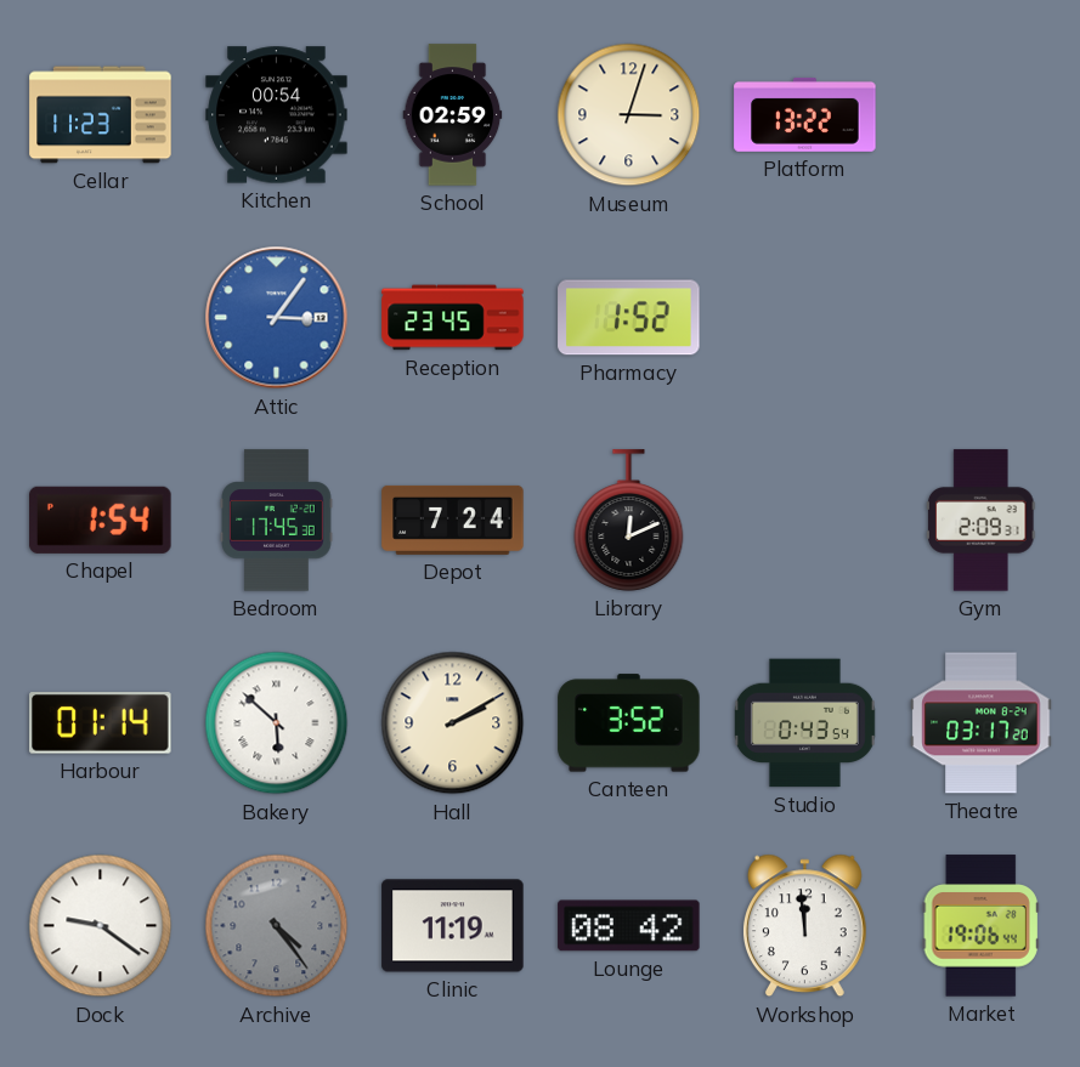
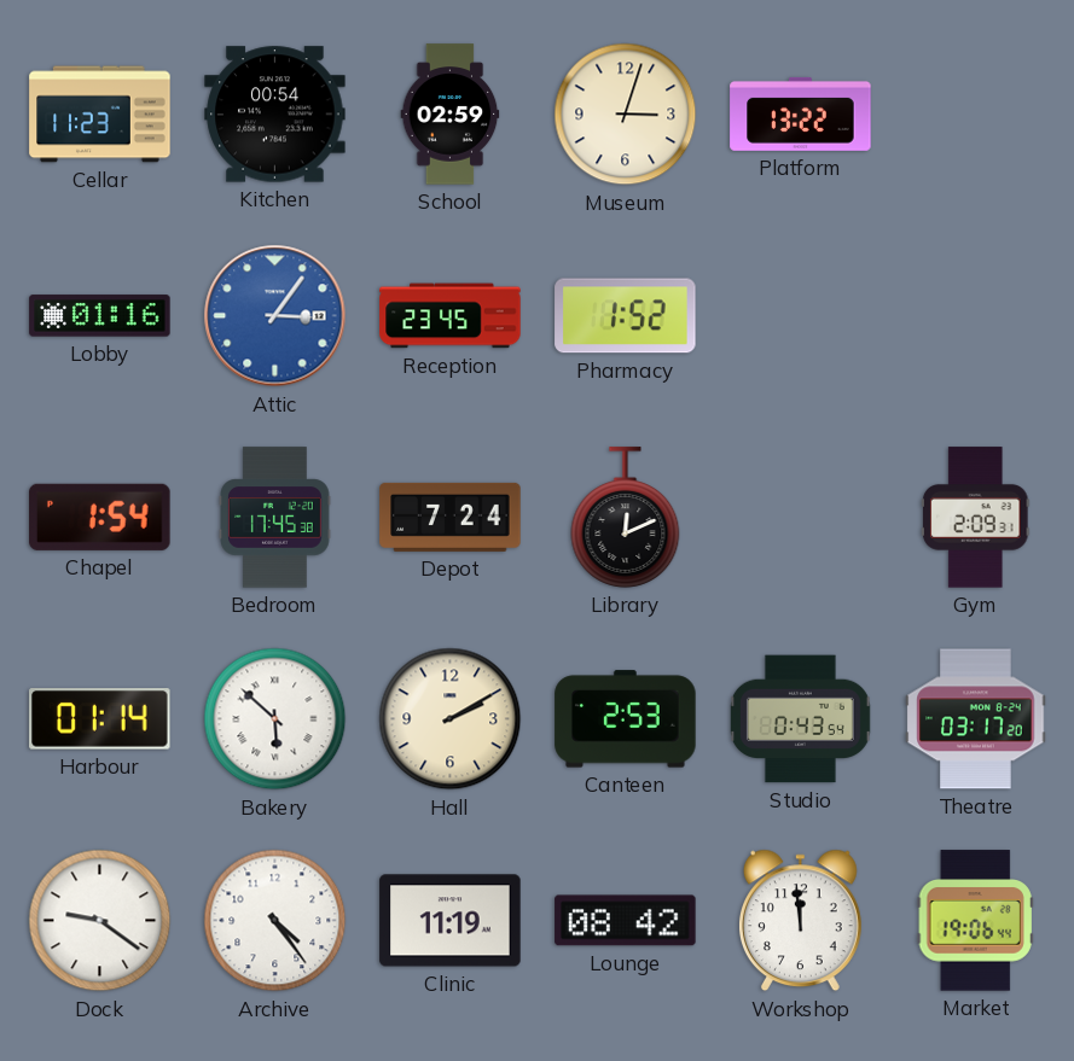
Lobby: none -> 01:16
Canteen: 3:52 -> 2:53
Archive dial: grey -> white
